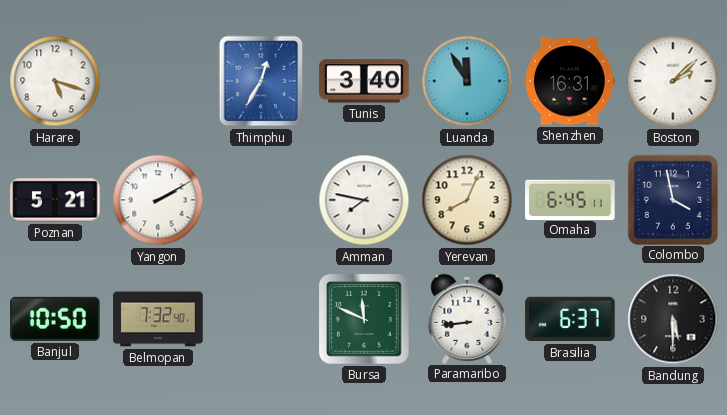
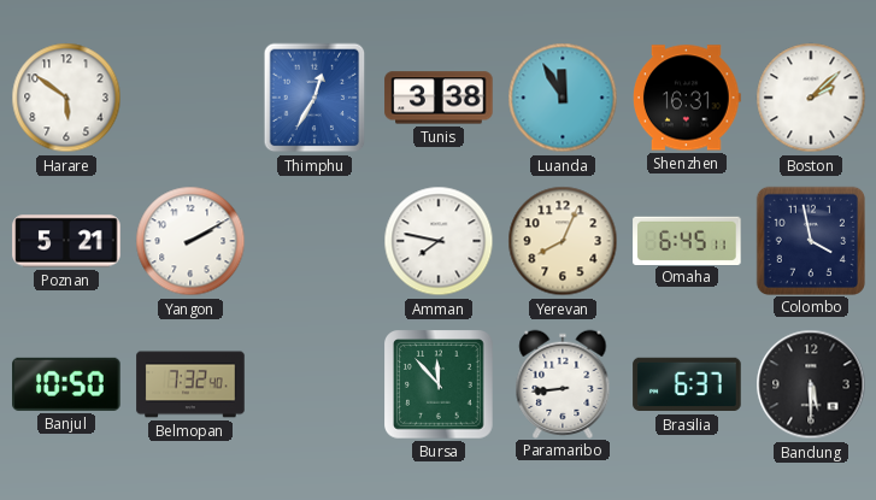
Harare: 5:18 -> 5:51
Tunis: 3:40 -> 3:38
Bursa: 11:49 -> 11:53
